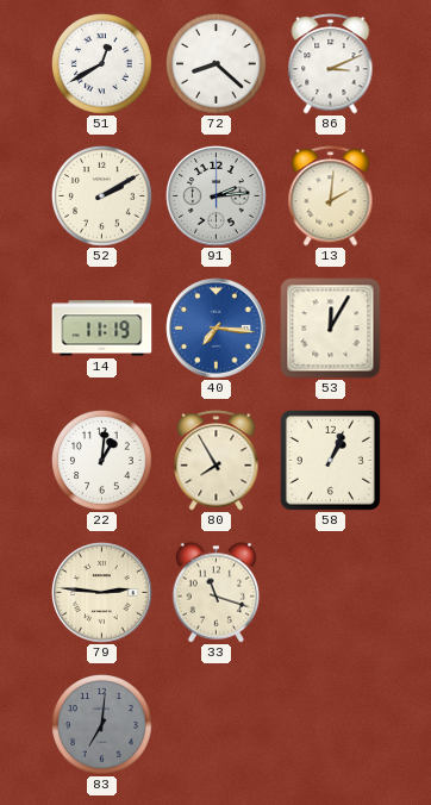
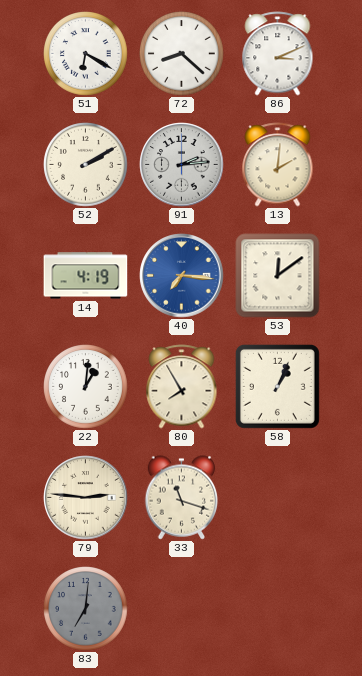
51: 12:40 -> 6:20
14: 11:19 -> 4:19
53: 12:05 -> 12:09
